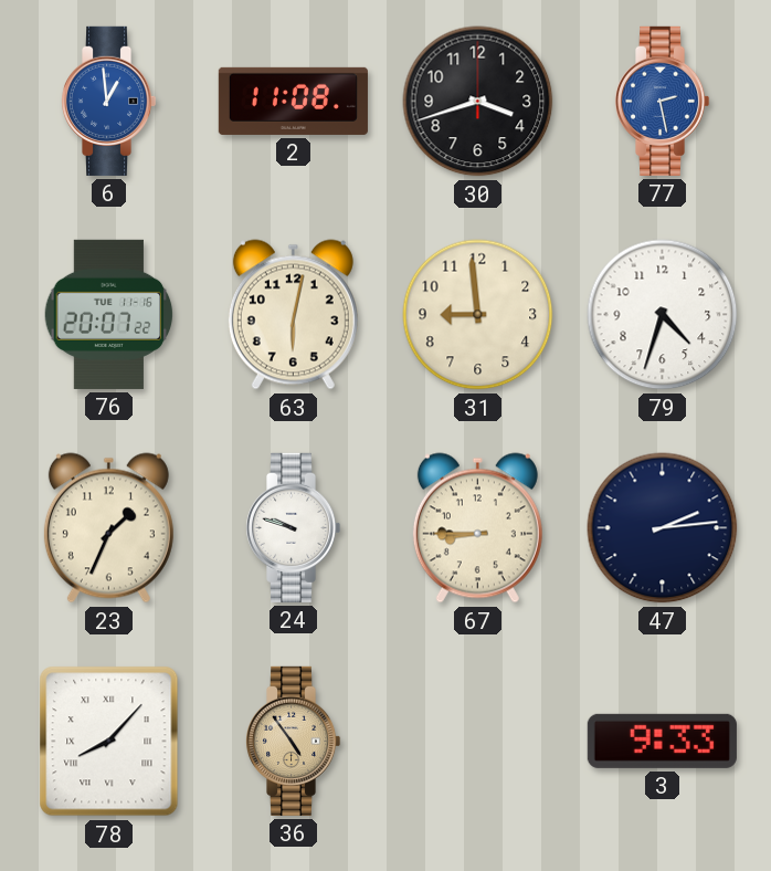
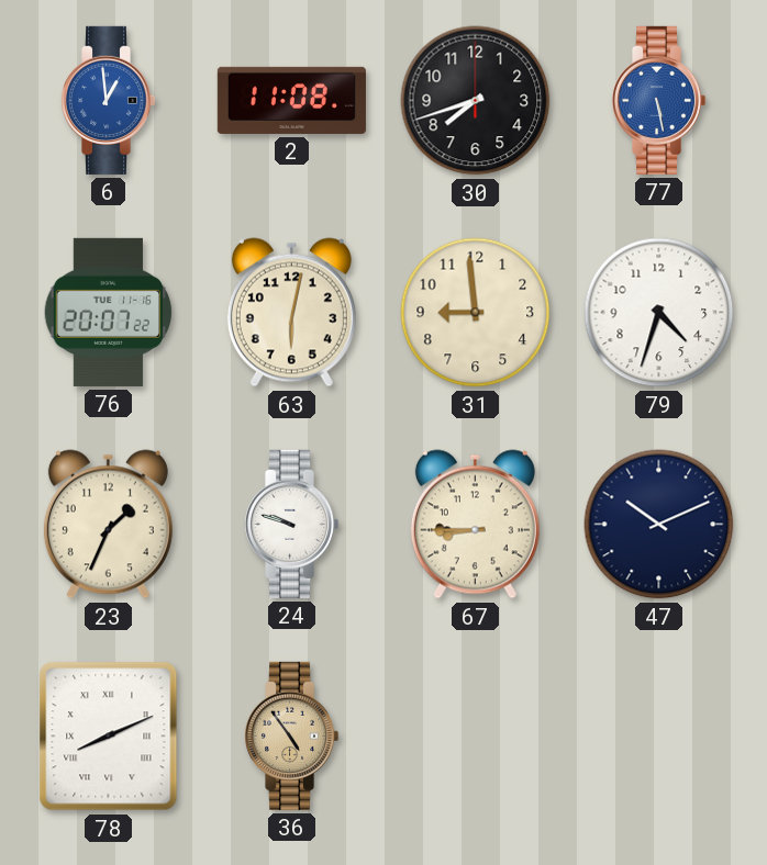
30: 3:42 -> 7:42
77: 2:28 -> 5:28
47: 2:14 -> 10:11
78: 8:07 -> 8:11
3: 9:33 -> none
